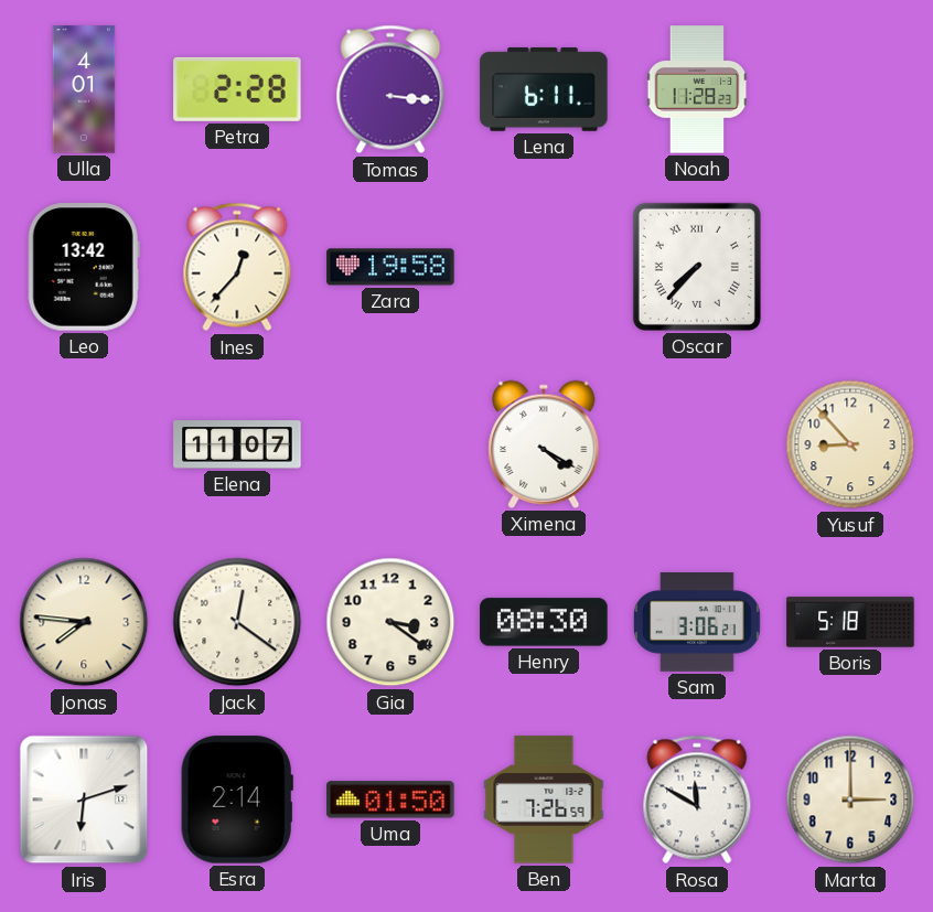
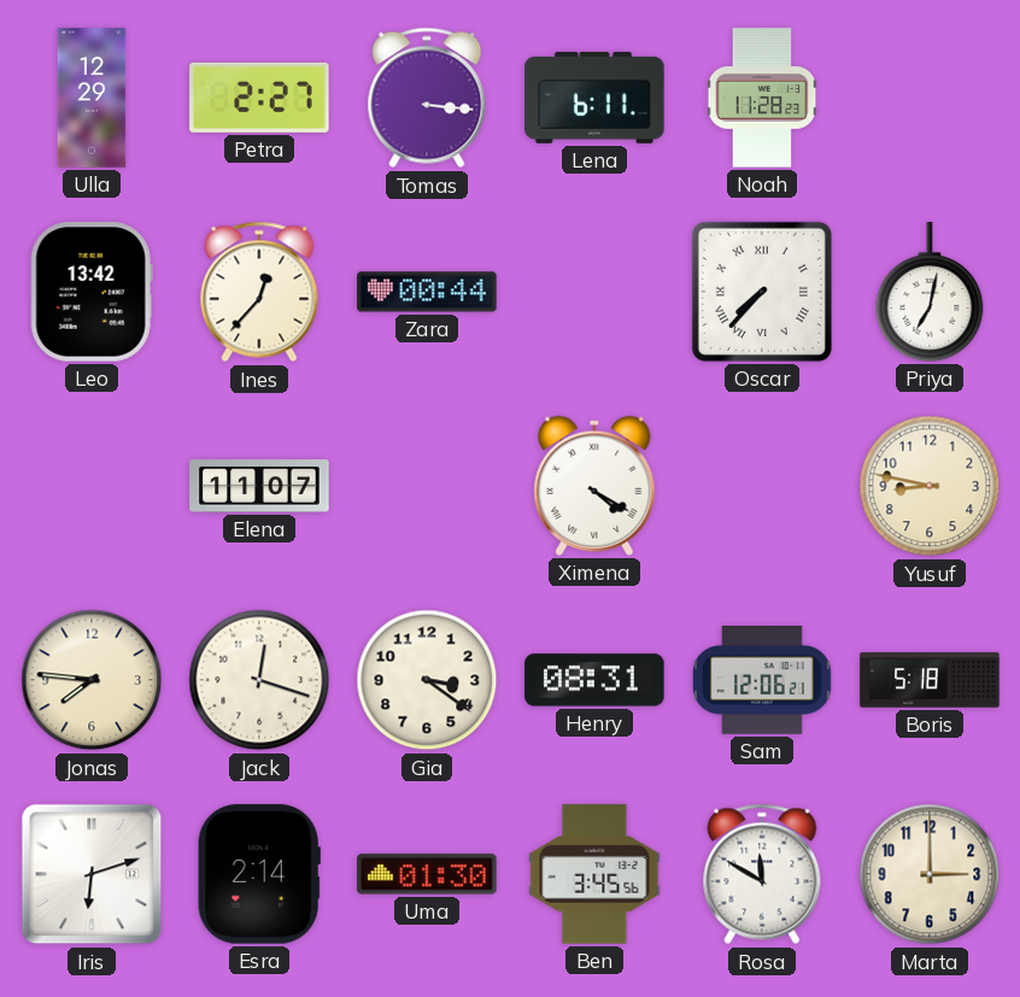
Ulla: 4:01 -> 12:29
Petra: 2:28 -> 2:27
Zara: 19:58 -> 00:44
Priya: none -> 7:02
Yusuf: 8:53 -> 8:47
Jack: 12:21 -> 12:18
Henry: 08:30 -> 08:31
Sam: 3:06 -> 12:06
Uma: 01:50 -> 01:30
Ben: 7:26 -> 3:45
